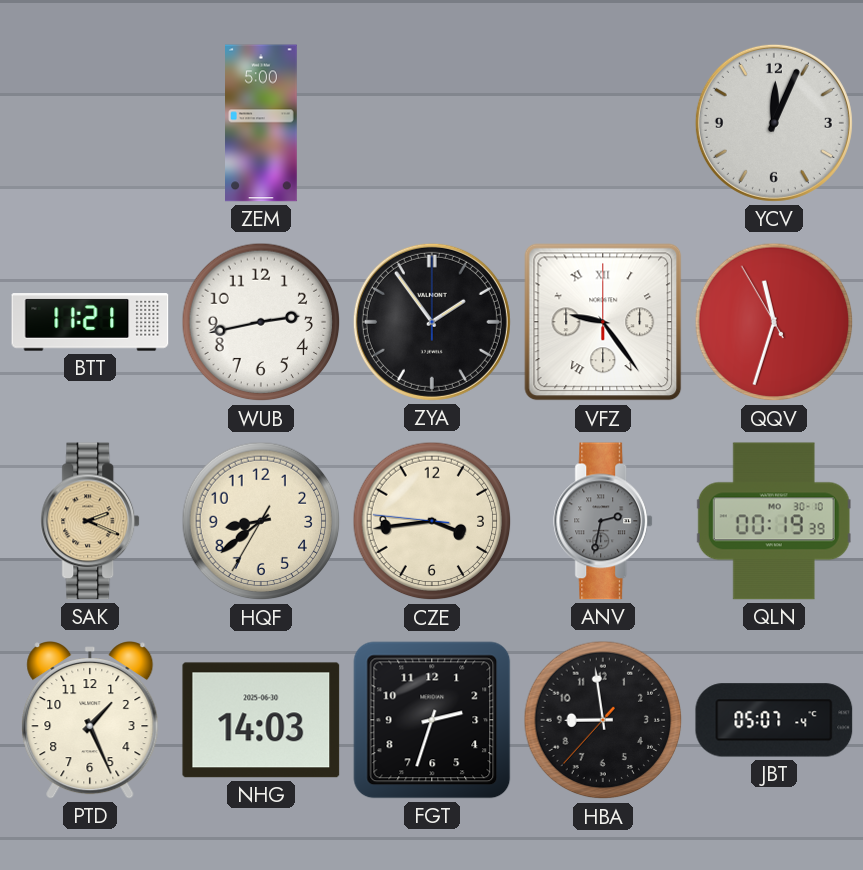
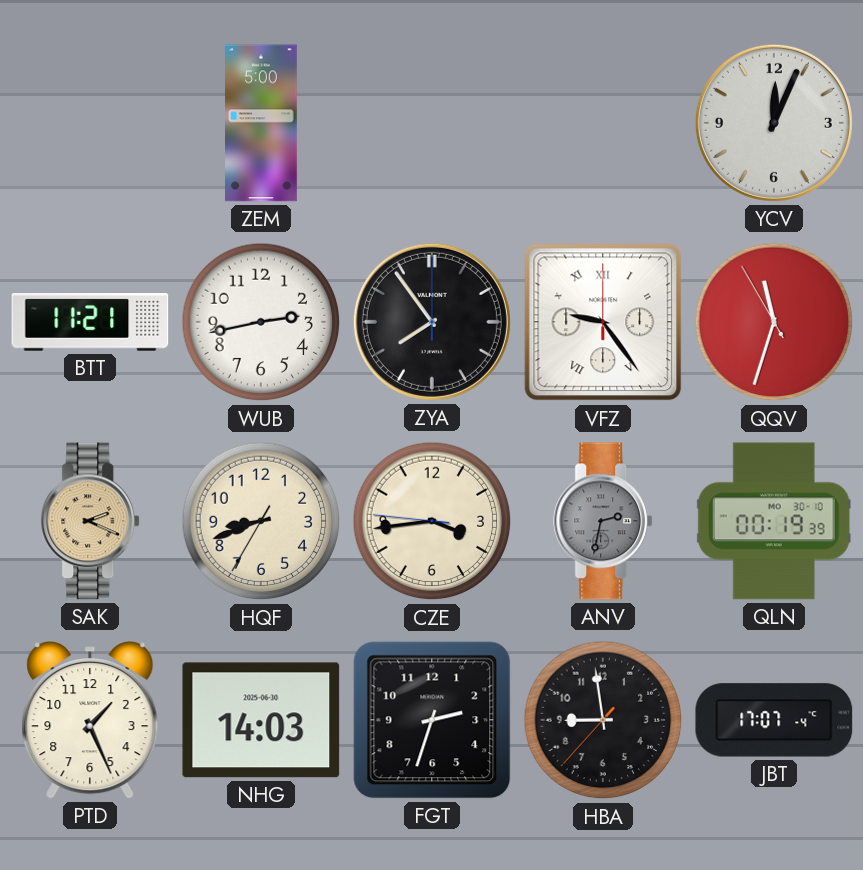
ZYA: 1:54 -> 7:54
HQF: 8:38 -> 8:41
JBT: 05:07 -> 17:07
